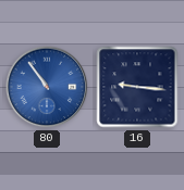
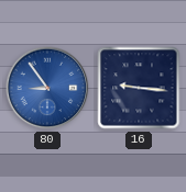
80: 10:54 -> 8:54
